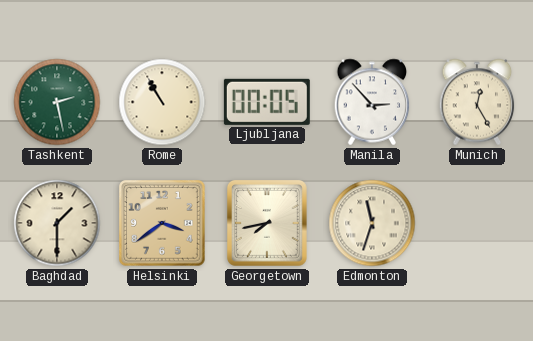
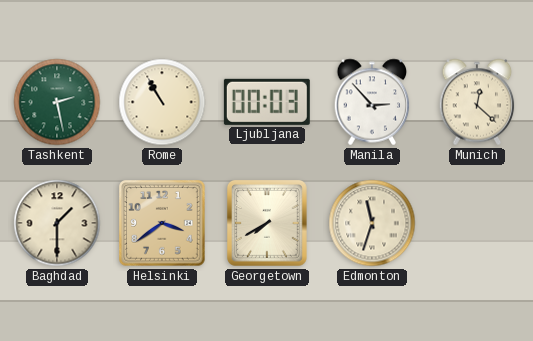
Ljubljana: 00:05 -> 00:03
Munich: 12:25 -> 12:22
Georgetown: 7:43 -> 7:40
